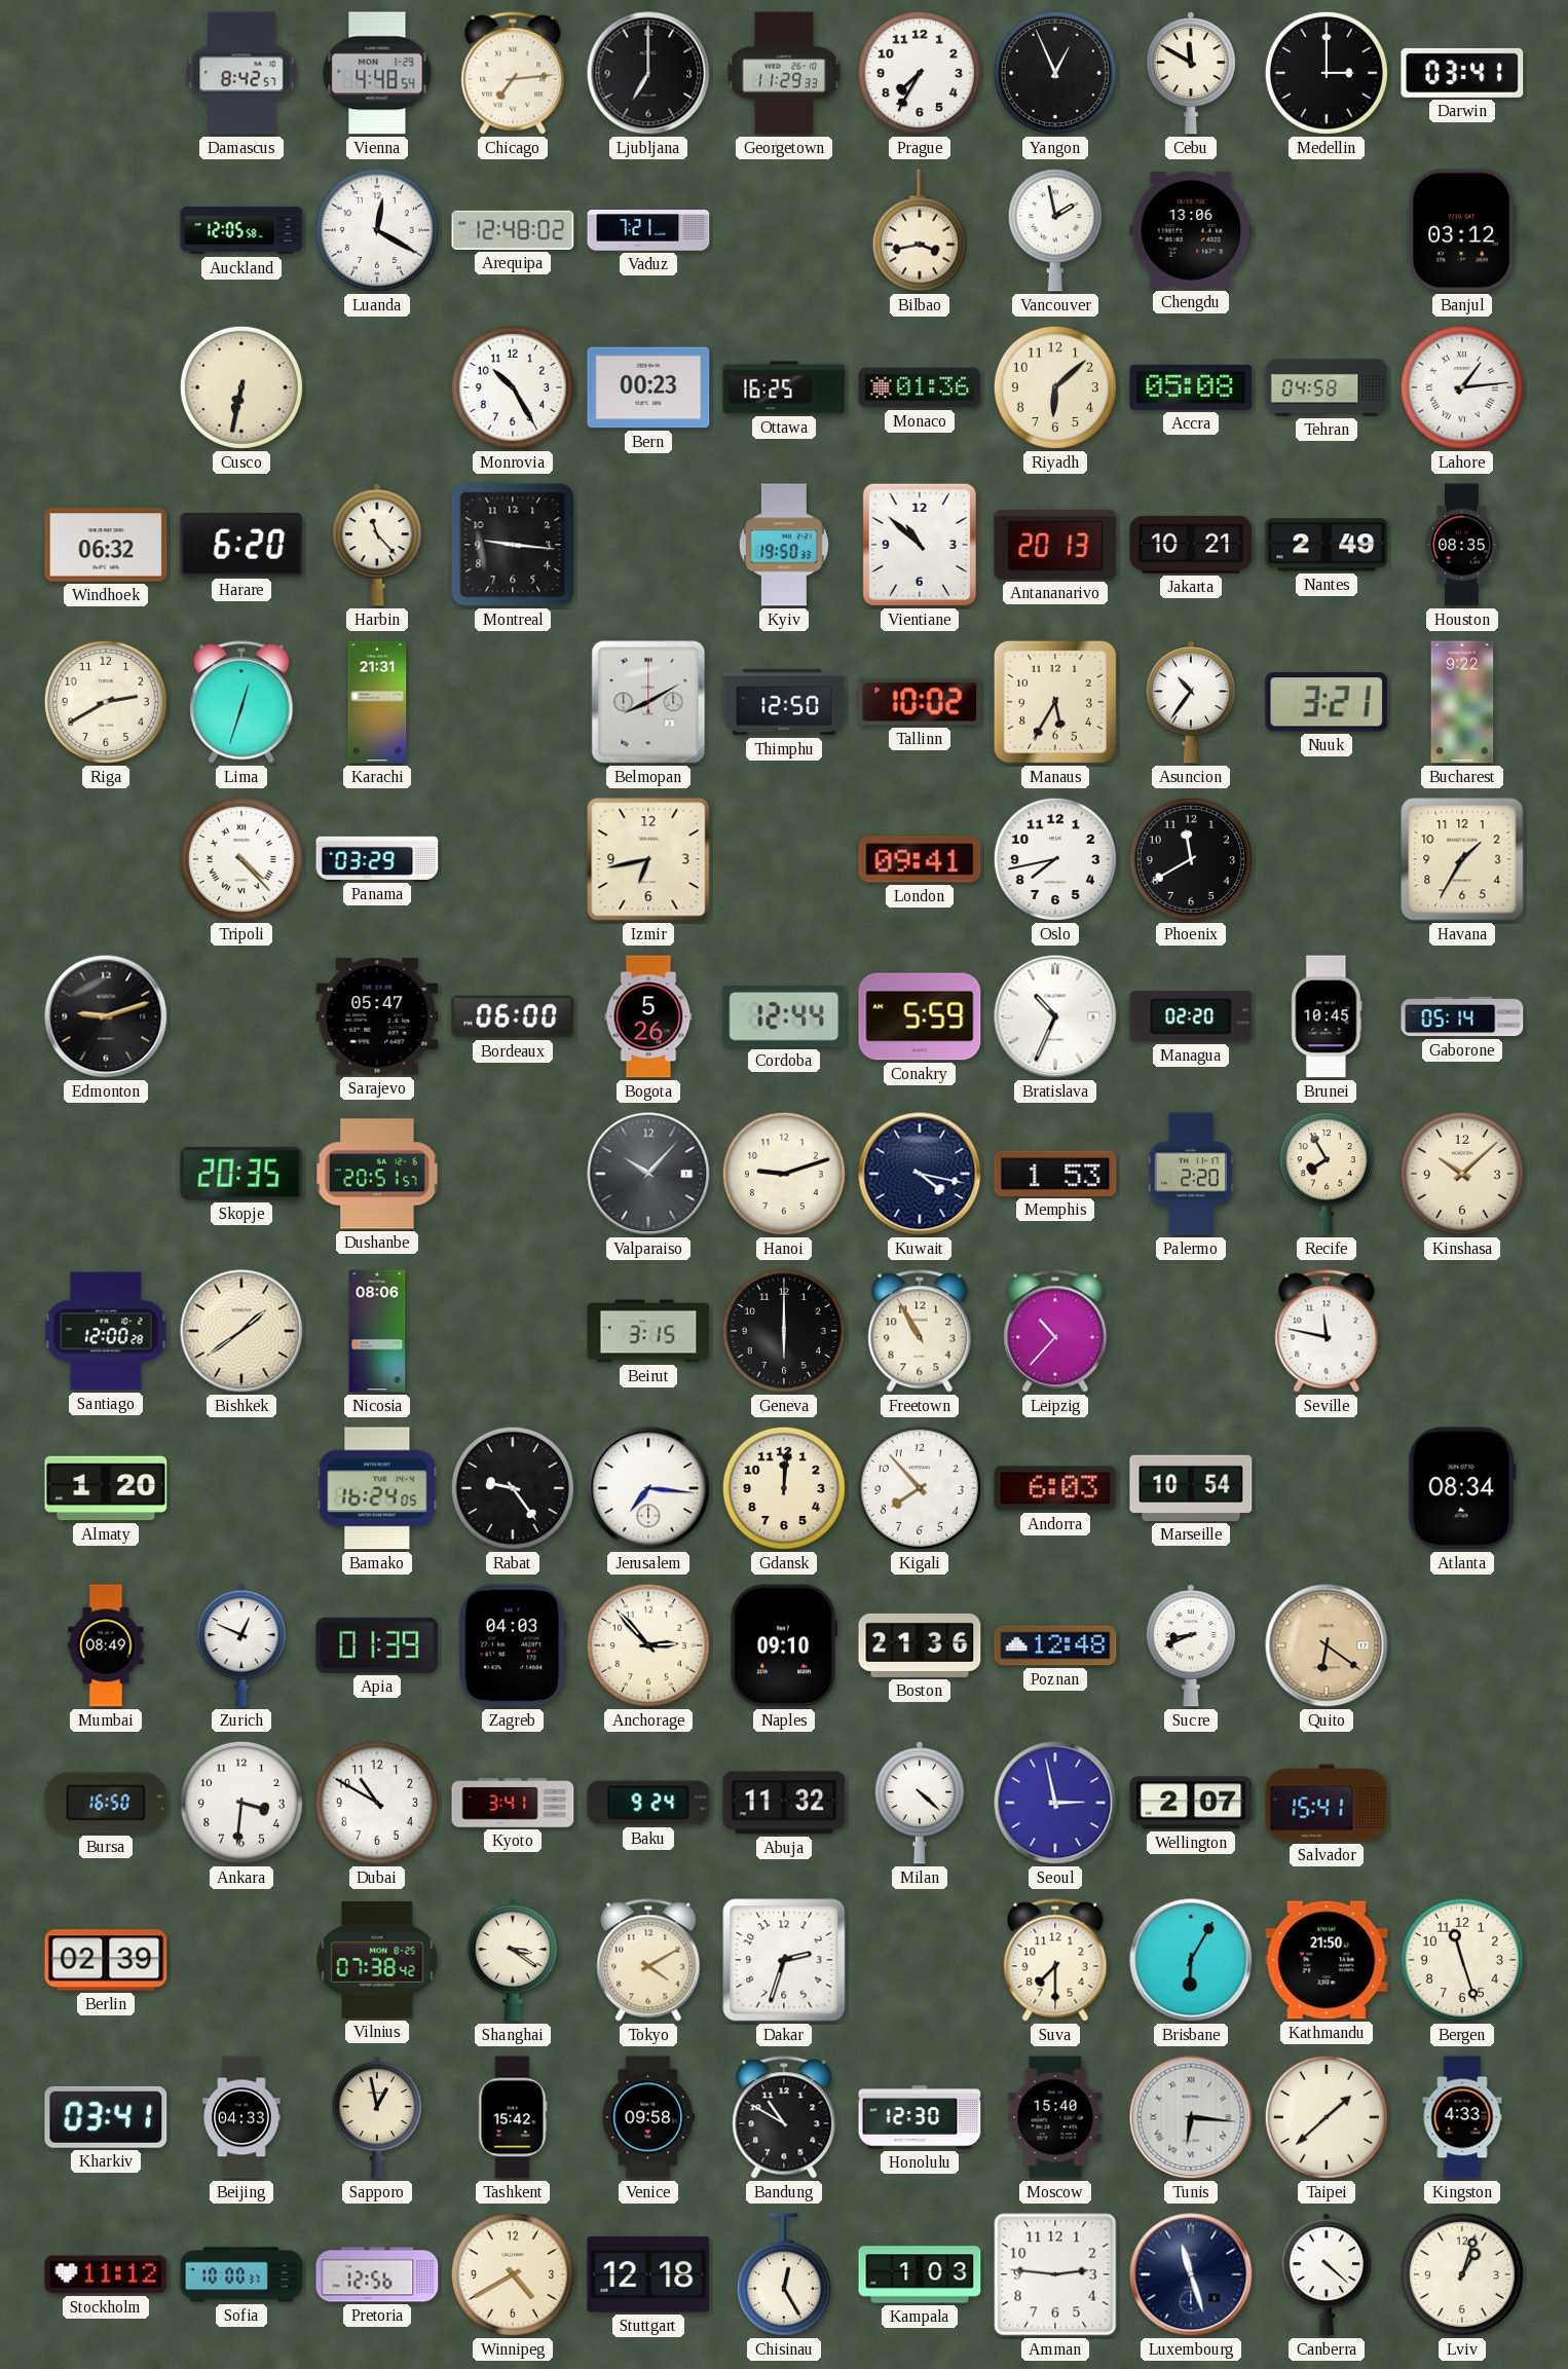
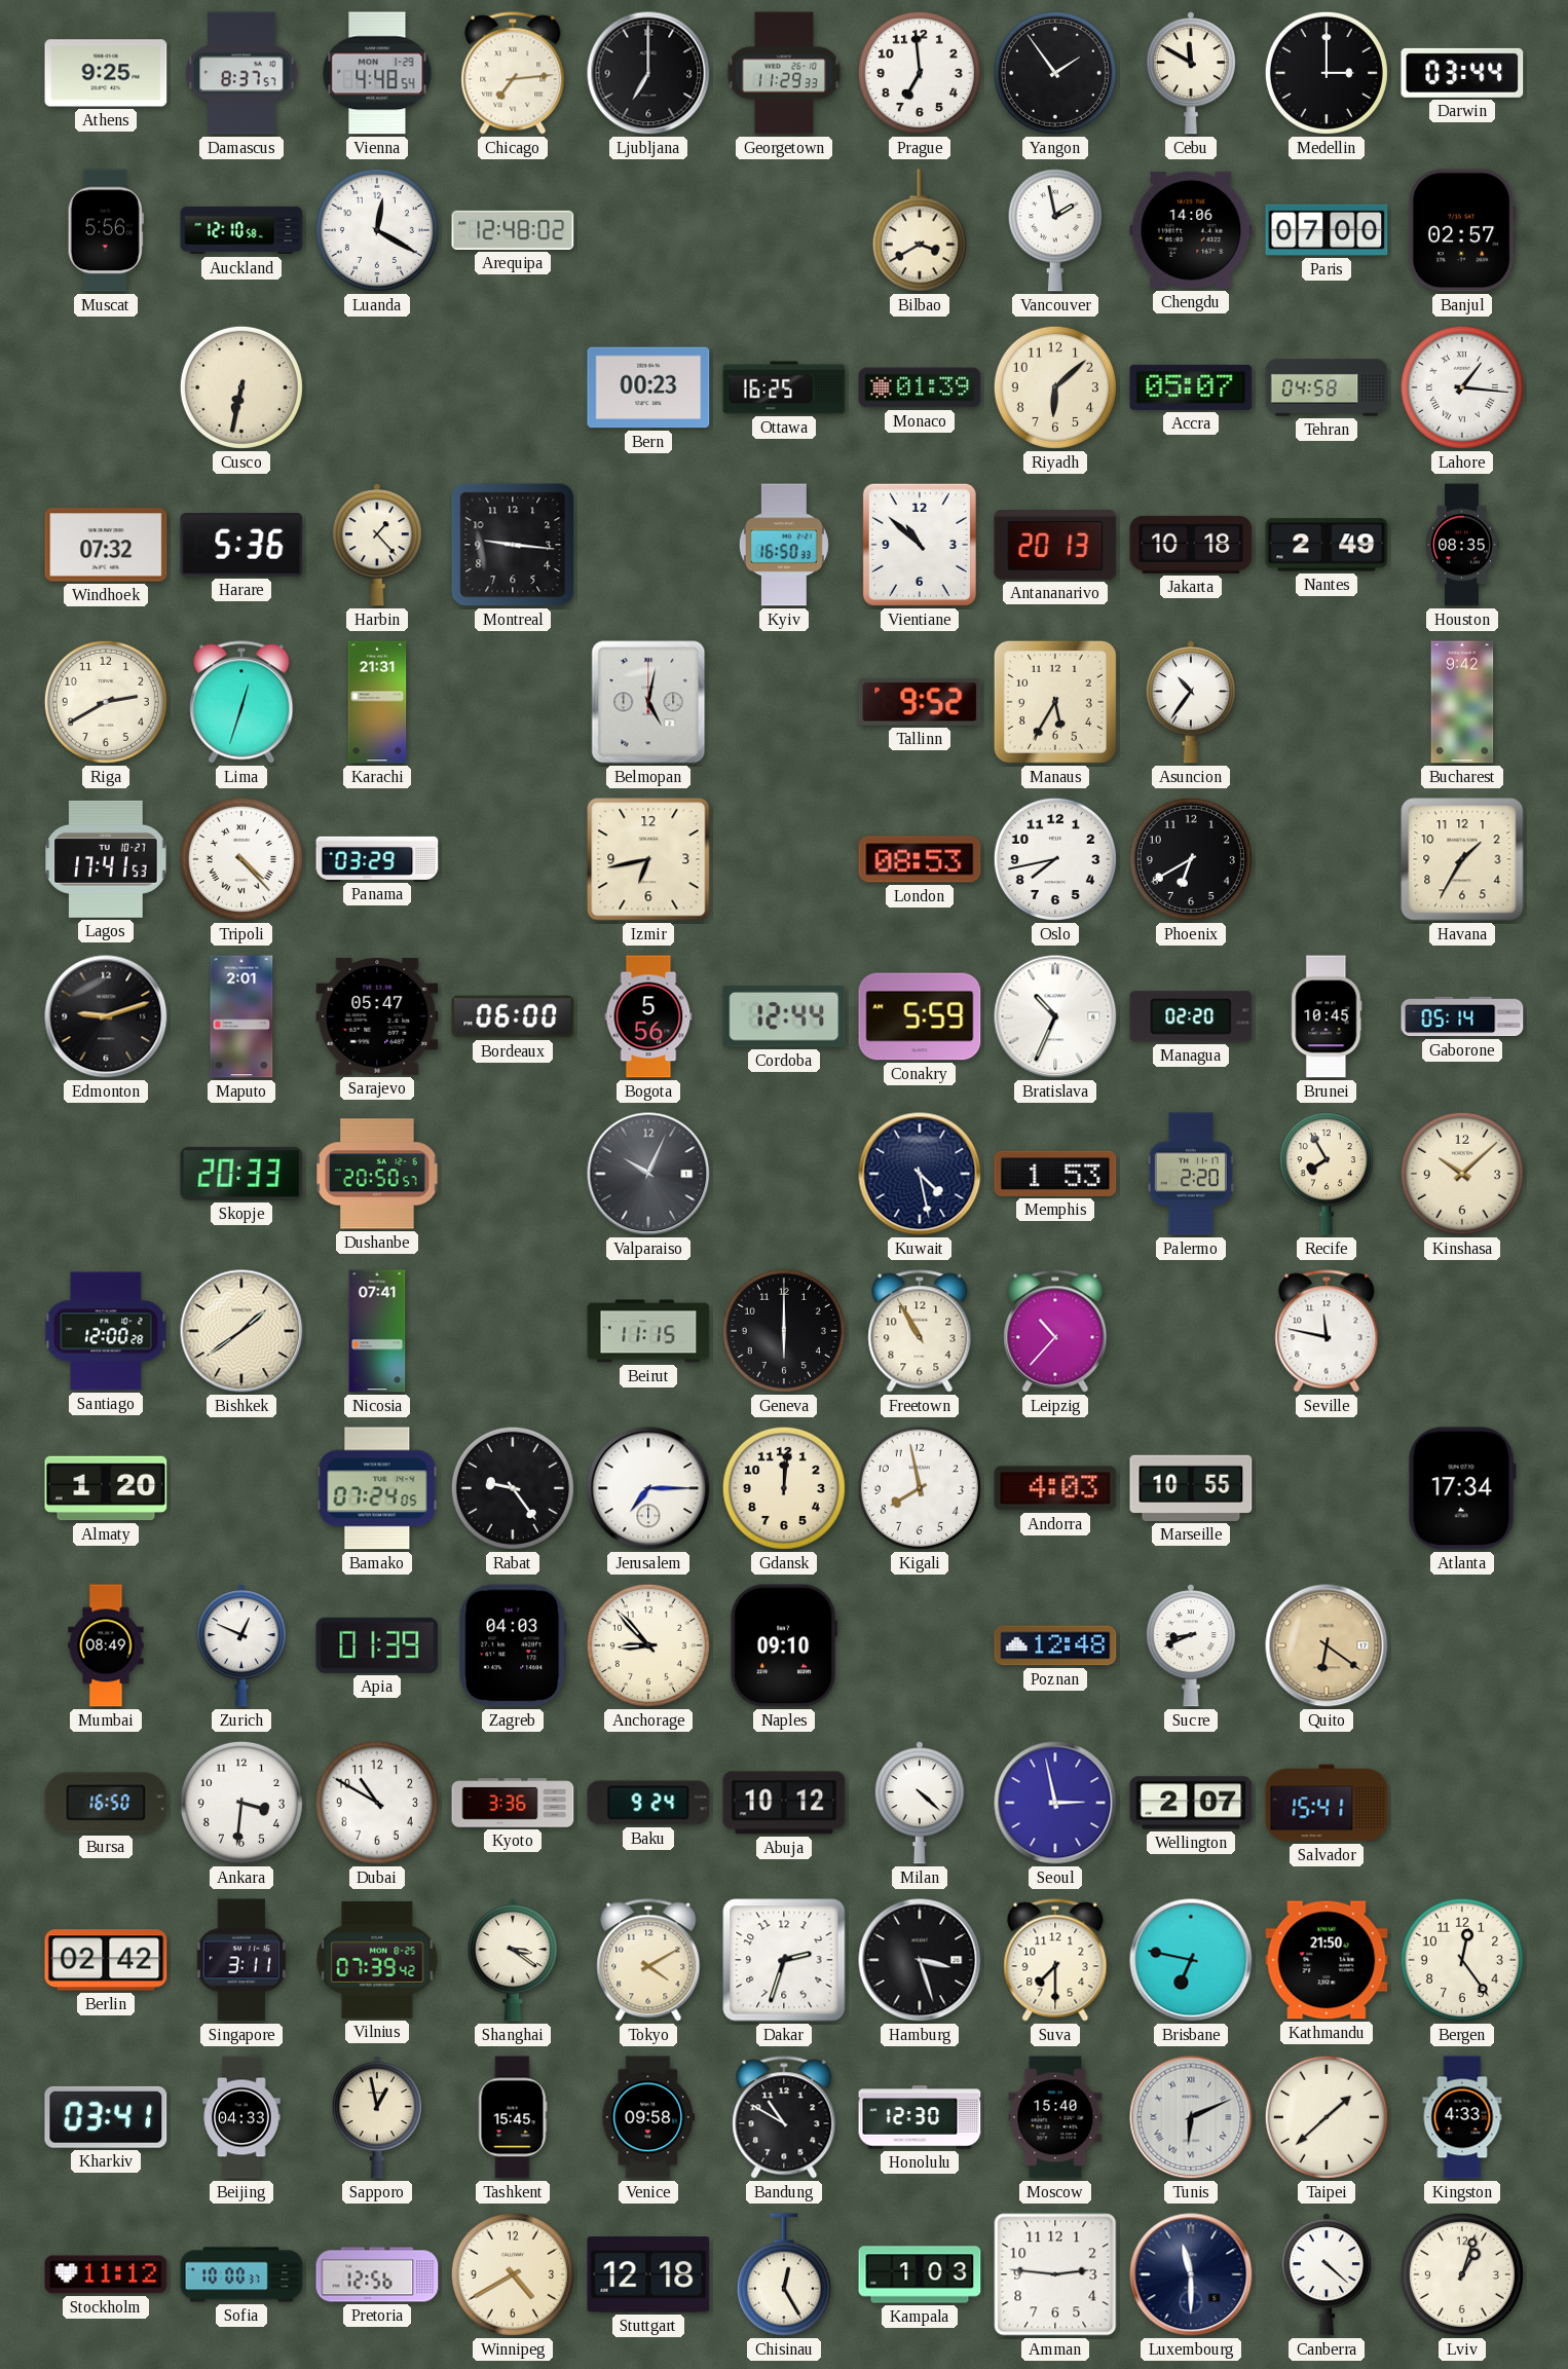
Athens: none -> 9:25
Damascus: 8:42 -> 8:37
Prague: 7:35 -> 6:59
Yangon: 12:56 -> 1:54
Darwin: 03:41 -> 03:44
Muscat: none -> 5:56
Auckland: 12:05 -> 12:10
Vaduz: 7:21 -> none
Bilbao: 3:43 -> 3:40
Chengdu: 13:06 -> 14:06
Paris: none -> 07:00
Banjul: 03:12 -> 02:57
Monrovia: 10:25 -> none
Monaco: 01:36 -> 01:39
Accra: 05:08 -> 05:07
Lahore: 1:14 -> 1:16
Windhoek: 06:32 -> 07:32
Harare: 6:20 -> 5:36
Harbin: 11:23 -> 1:23
Kyiv: 19:50 -> 16:50
Jakarta: 10:21 -> 10:18
Belmopan: 8:10 -> 5:02
Thimphu: 12:50 -> none
Tallinn: 10:02 -> 9:52
Nuuk: 3:21 -> none
Bucharest: 9:22 -> 9:42
Lagos: none -> 17:41
London: 09:41 -> 08:53
Phoenix: 11:40 -> 6:40
Maputo: none -> 2:01
Bogota: 5:26 -> 5:56
Skopje: 20:35 -> 20:33
Dushanbe: 20:51 -> 20:50
Valparaiso: 10:07 -> 10:04
Hanoi: 9:12 -> none
Kuwait: 4:17 -> 4:28
Nicosia: 08:06 -> 07:41
Beirut: 3:15 -> 11:15
Bamako: 16:24 -> 07:24
Jerusalem: 7:16 -> 7:15
Kigali: 7:53 -> 7:58
Andorra: 6:03 -> 4:03
Marseille: 10:54 -> 10:55
Atlanta: 08:34 -> 17:34
Anchorage: 2:53 -> 8:53
Boston: 21:36 -> none
Kyoto: 3:41 -> 3:36
Abuja: 11:32 -> 10:12
Berlin: 02:39 -> 02:42
Singapore: none -> 3:11
Vilnius: 07:38 -> 07:39
Hamburg: none -> 3:27
Brisbane: 6:05 -> 6:47
Bergen: 11:27 -> 12:24
Tashkent: 15:42 -> 15:45
Tunis: 6:16 -> 6:11
Luxembourg: 11:27 -> 11:30
